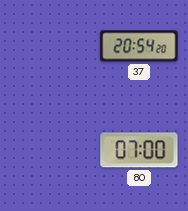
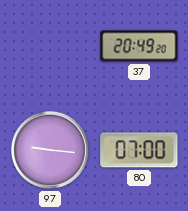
37: 20:54 -> 20:49
97: none -> 9:16
